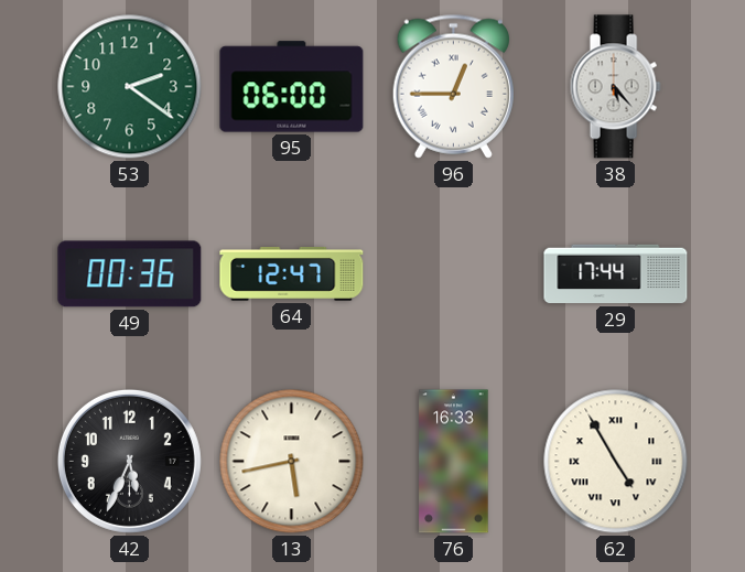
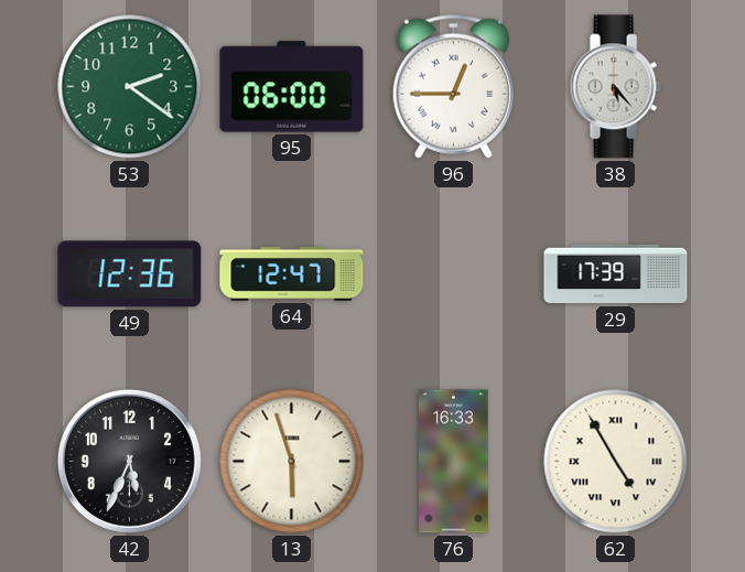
49: 00:36 -> 12:36
29: 17:44 -> 17:39
13: 5:43 -> 5:57
